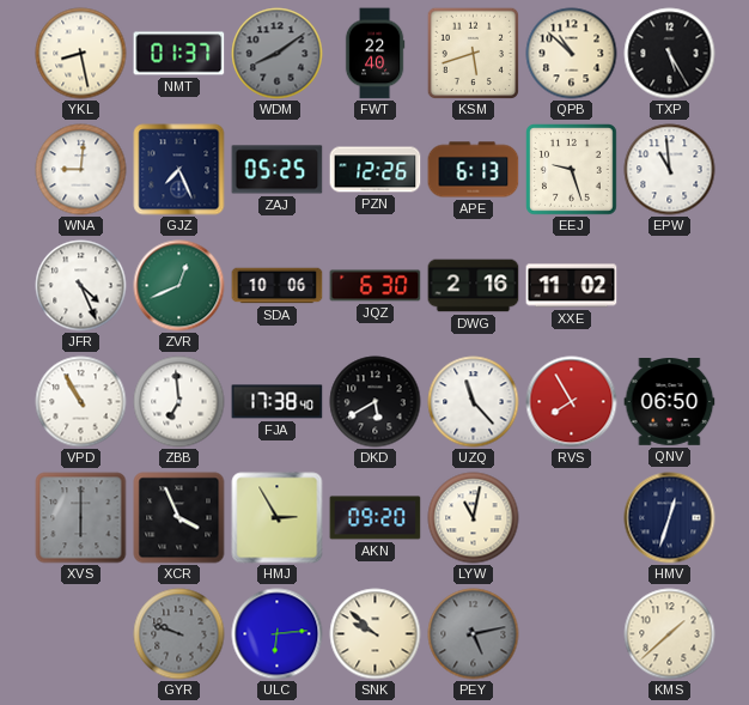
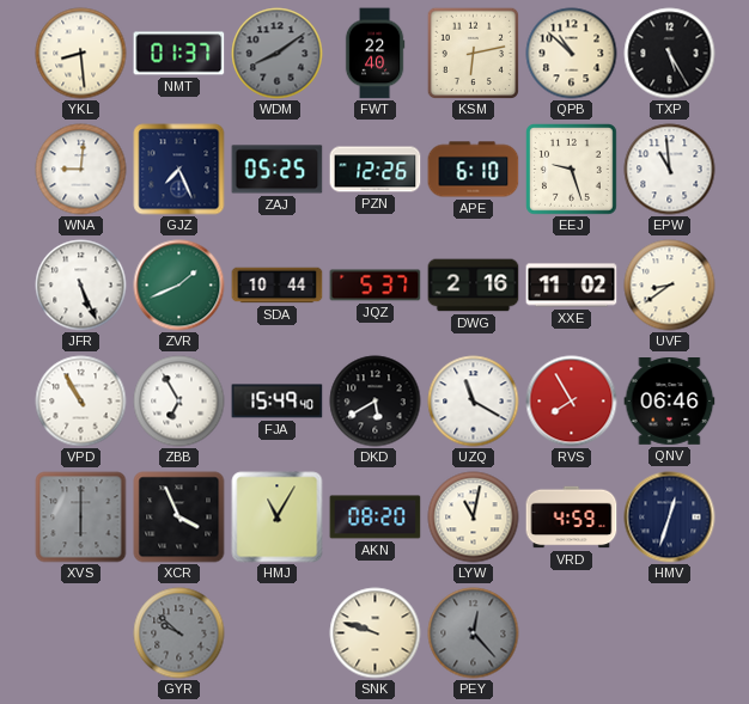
YKL: 8:28 -> 8:29
KSM: 5:42 -> 6:13
APE: 6:13 -> 6:10
JFR: 4:26 -> 5:26
ZVR: 12:41 -> 1:41
SDA: 10:06 -> 10:44
JQZ: 6:30 -> 5:37
UVF: none -> 8:39
ZBB: 6:59 -> 6:55
FJA: 17:38 -> 15:49
UZQ: 11:23 -> 11:20
QNV: 06:50 -> 06:46
HMJ: 2:55 -> 11:05
AKN: 09:20 -> 08:20
VRD: none -> 4:59
GYR: 9:48 -> 9:52
ULC: 6:14 -> none
SNK: 9:52 -> 9:48
PEY: 5:13 -> 12:23
KMS: 1:38 -> none
